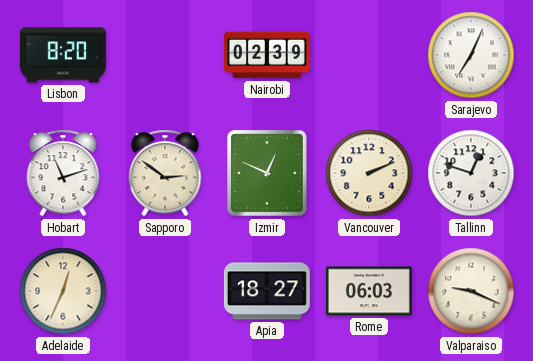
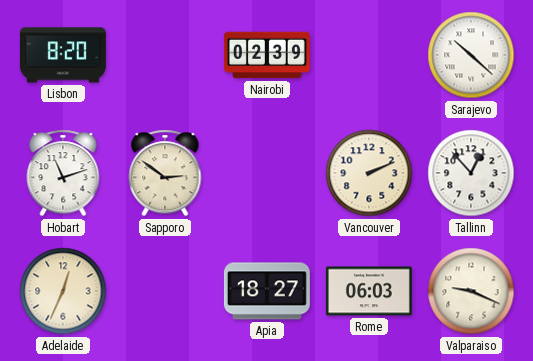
Sarajevo: 7:04 -> 10:22
Izmir: 12:49 -> none
Tallinn: 12:48 -> 12:53
